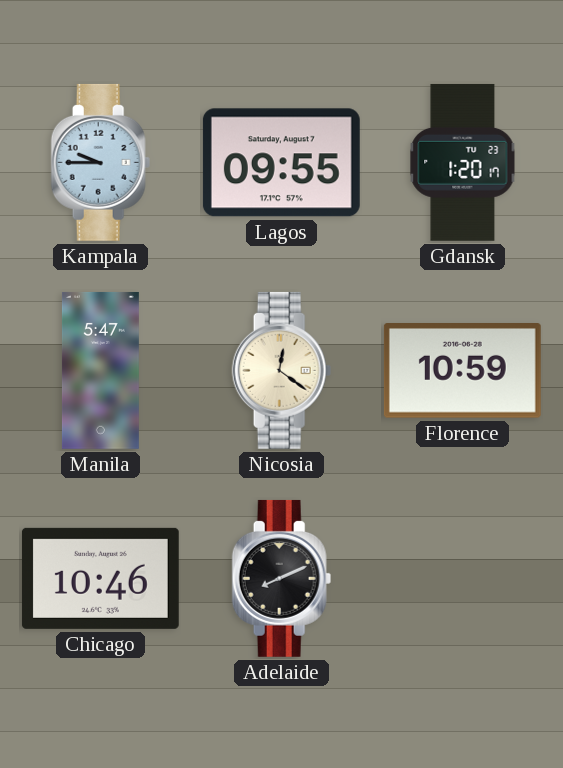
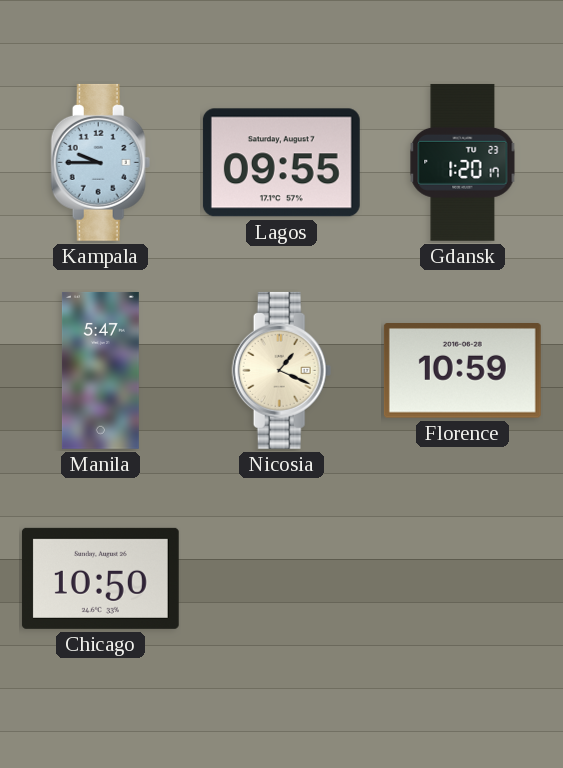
Nicosia: 12:21 -> 1:19
Chicago: 10:46 -> 10:50
Adelaide: 8:11 -> none
